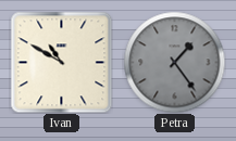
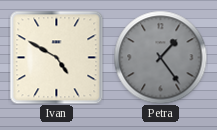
Ivan: 10:50 -> 4:50
